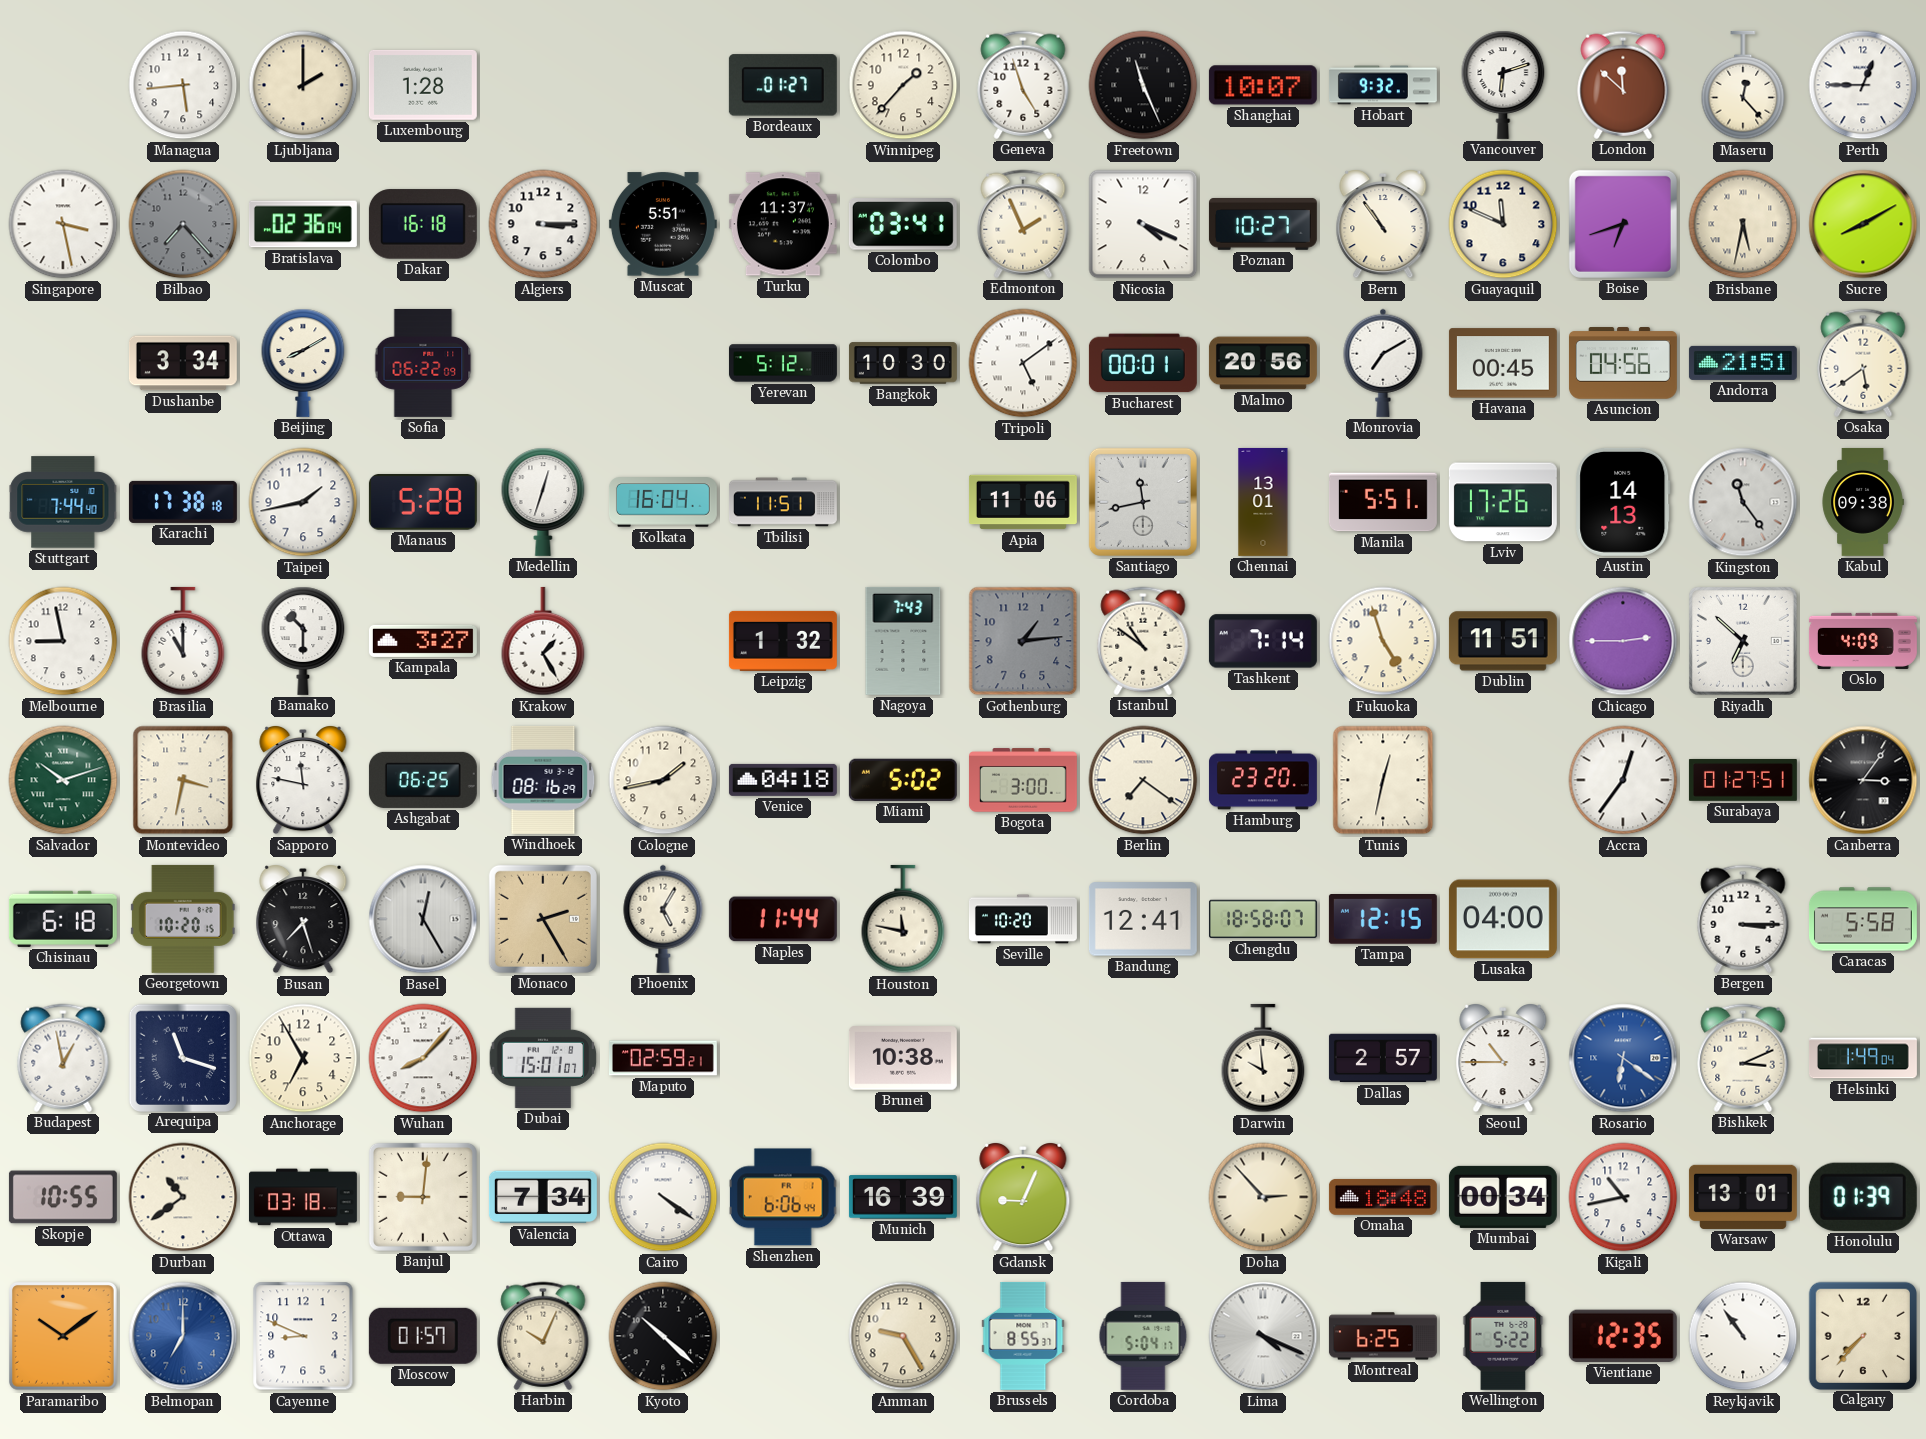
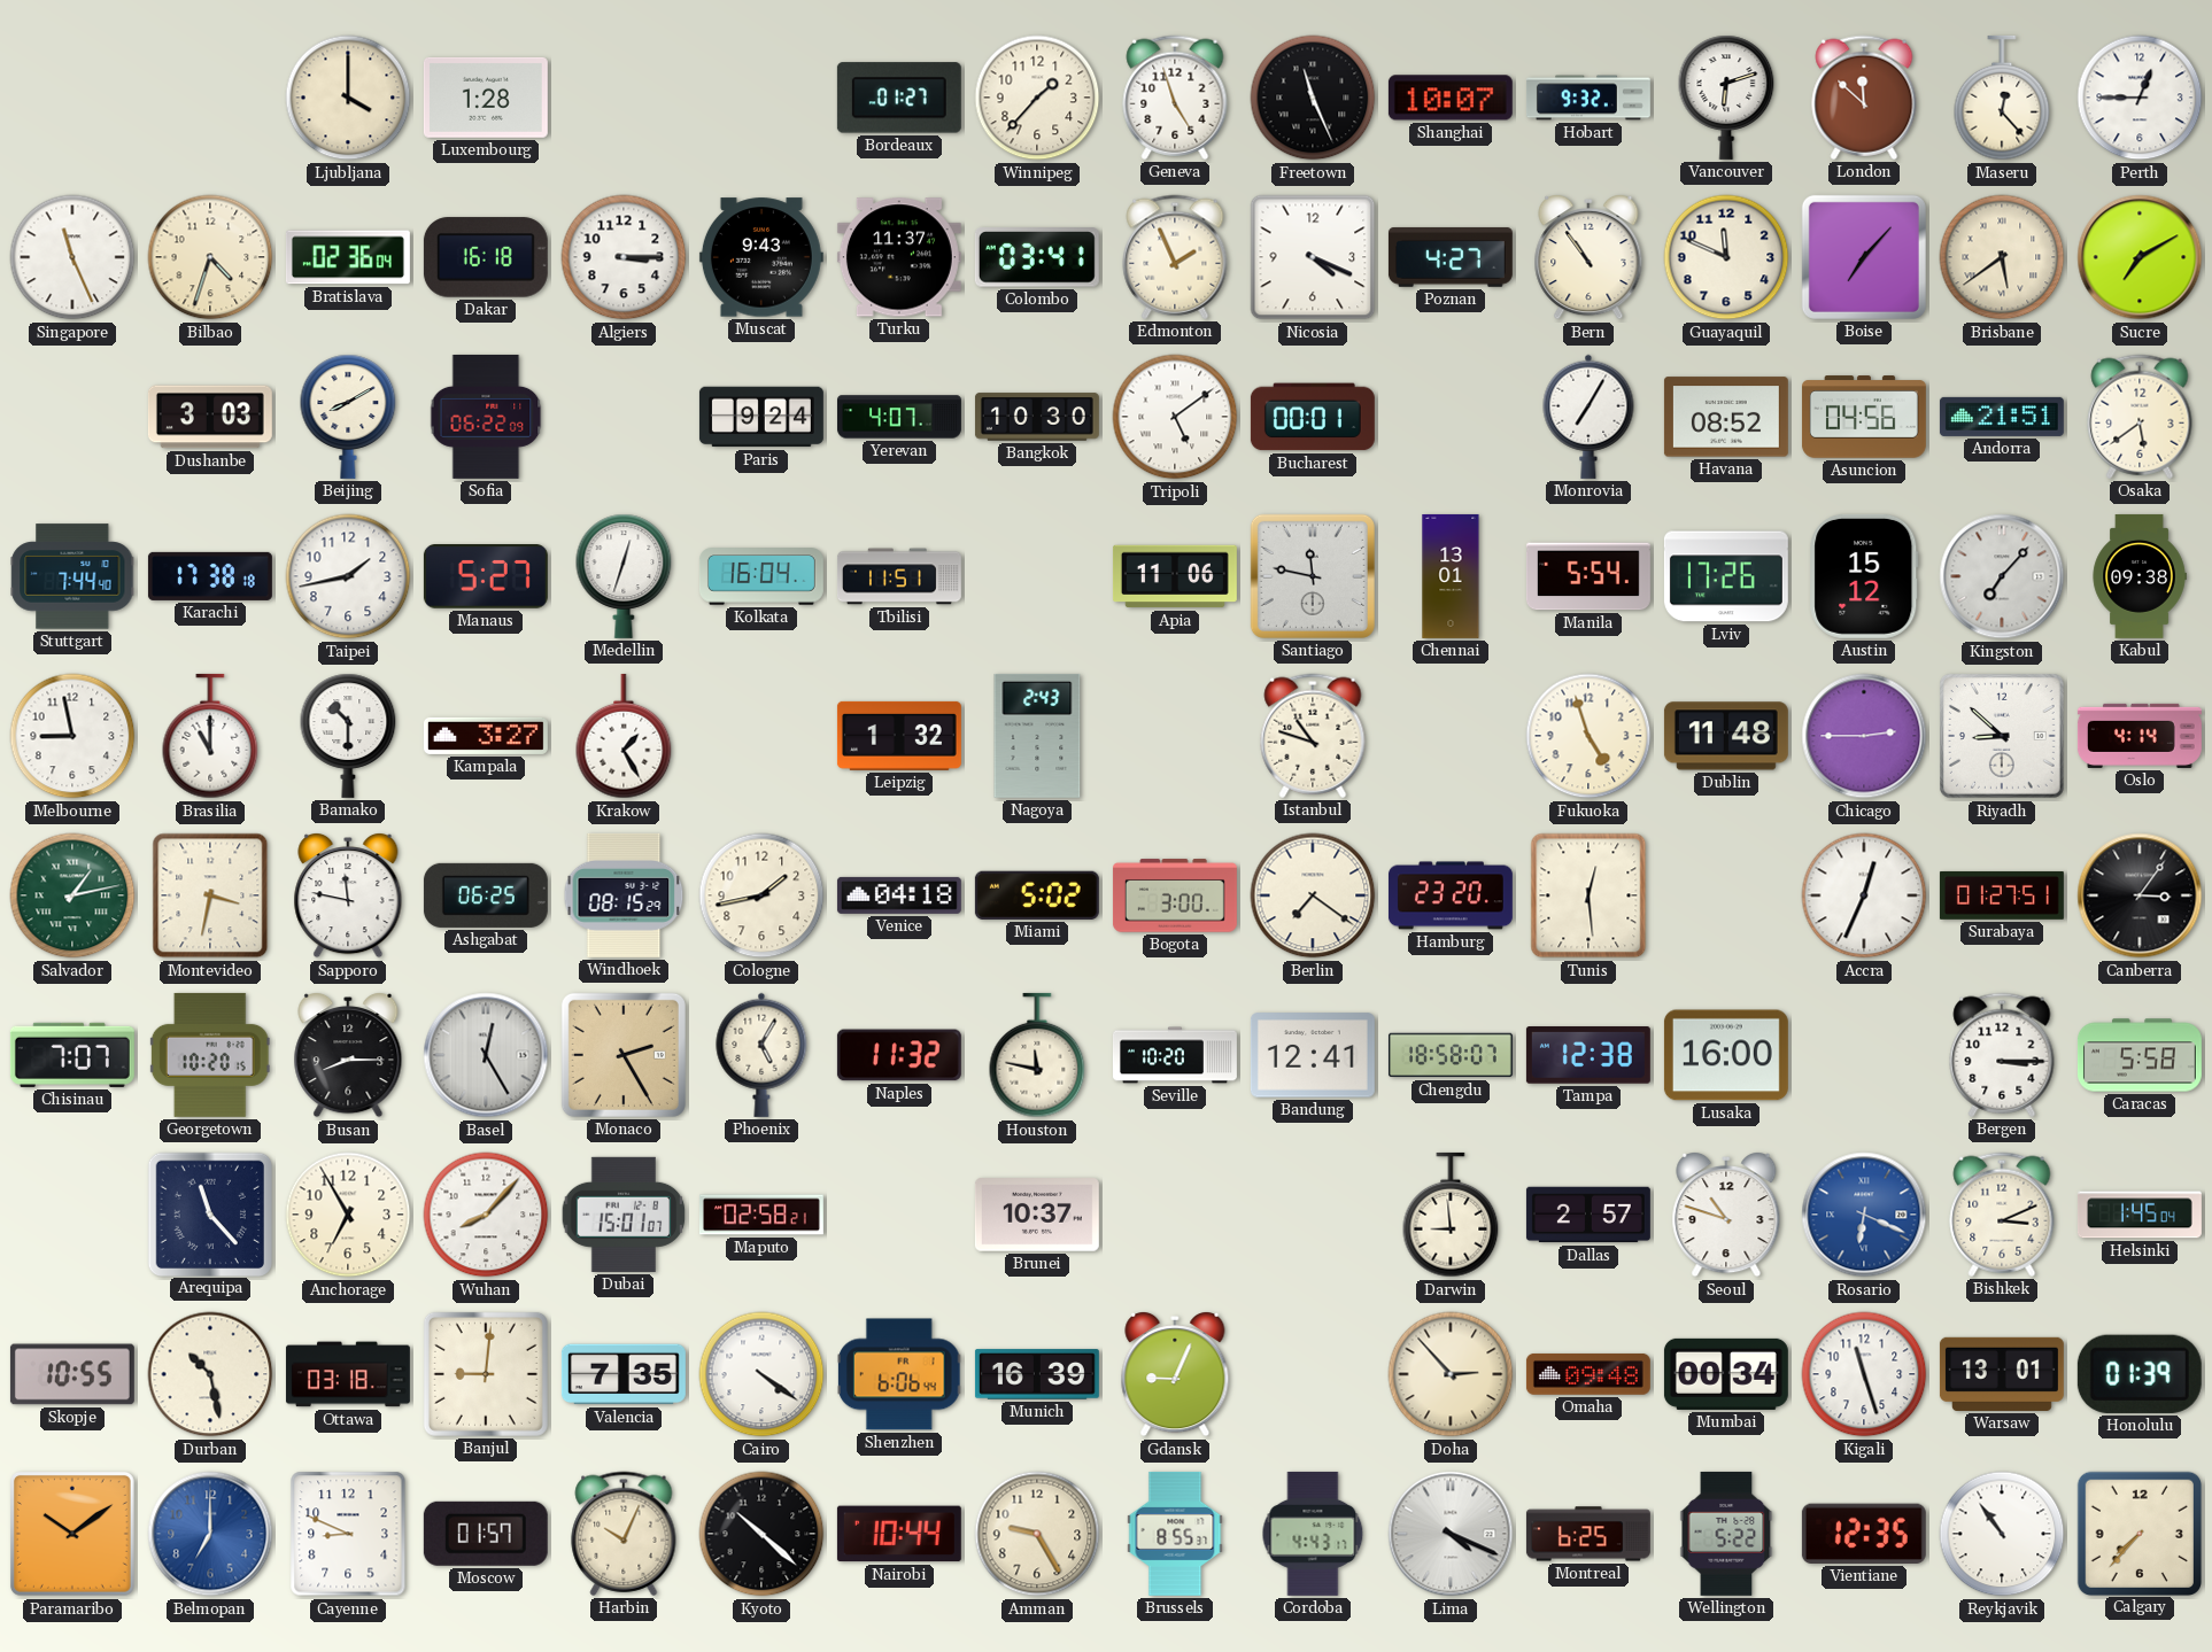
Managua: 5:44 -> none
Ljubljana: 2:00 -> 4:00
Singapore: 3:28 -> 11:26
Bilbao: 7:23 -> 4:33
Bilbao dial: grey -> cream
Muscat: 5:51 -> 9:43
Poznan: 10:27 -> 4:27
Boise: 6:42 -> 7:07
Brisbane: 5:32 -> 5:39
Sucre: 8:10 -> 7:10
Dushanbe: 3:34 -> 3:03
Paris: none -> 9:24
Yerevan: 5:12 -> 4:07
Malmo: 20:56 -> none
Monrovia: 7:10 -> 7:05
Havana: 00:45 -> 08:52
Manaus: 5:28 -> 5:27
Santiago: 11:43 -> 11:47
Manila: 5:51 -> 5:54
Austin: 14:13 -> 15:12
Kingston: 11:24 -> 7:07
Nagoya: 7:43 -> 2:43
Gothenburg: 1:14 -> none
Istanbul: 10:51 -> 10:48
Tashkent: 7:14 -> none
Dublin: 11:51 -> 11:48
Riyadh: 6:52 -> 8:52
Oslo: 4:09 -> 4:14
Salvador: 10:12 -> 1:13
Windhoek: 08:16 -> 08:15
Tunis: 12:32 -> 12:29
Accra: 12:36 -> 12:34
Chisinau: 6:18 -> 7:07
Busan: 7:27 -> 8:15
Naples: 11:44 -> 11:32
Tampa: 12:15 -> 12:38
Lusaka: 04:00 -> 16:00
Budapest: 12:58 -> none
Arequipa: 11:18 -> 11:23
Maputo: 02:59 -> 02:58
Brunei: 10:38 -> 10:37
Darwin: 9:59 -> 8:59
Seoul: 10:45 -> 10:48
Rosario: 6:21 -> 6:19
Helsinki: 1:49 -> 1:45
Durban: 10:39 -> 10:28
Valencia: 7:34 -> 7:35
Omaha: 18:48 -> 09:48
Kigali: 10:43 -> 11:27
Nairobi: none -> 10:44
Cordoba: 5:04 -> 4:43
